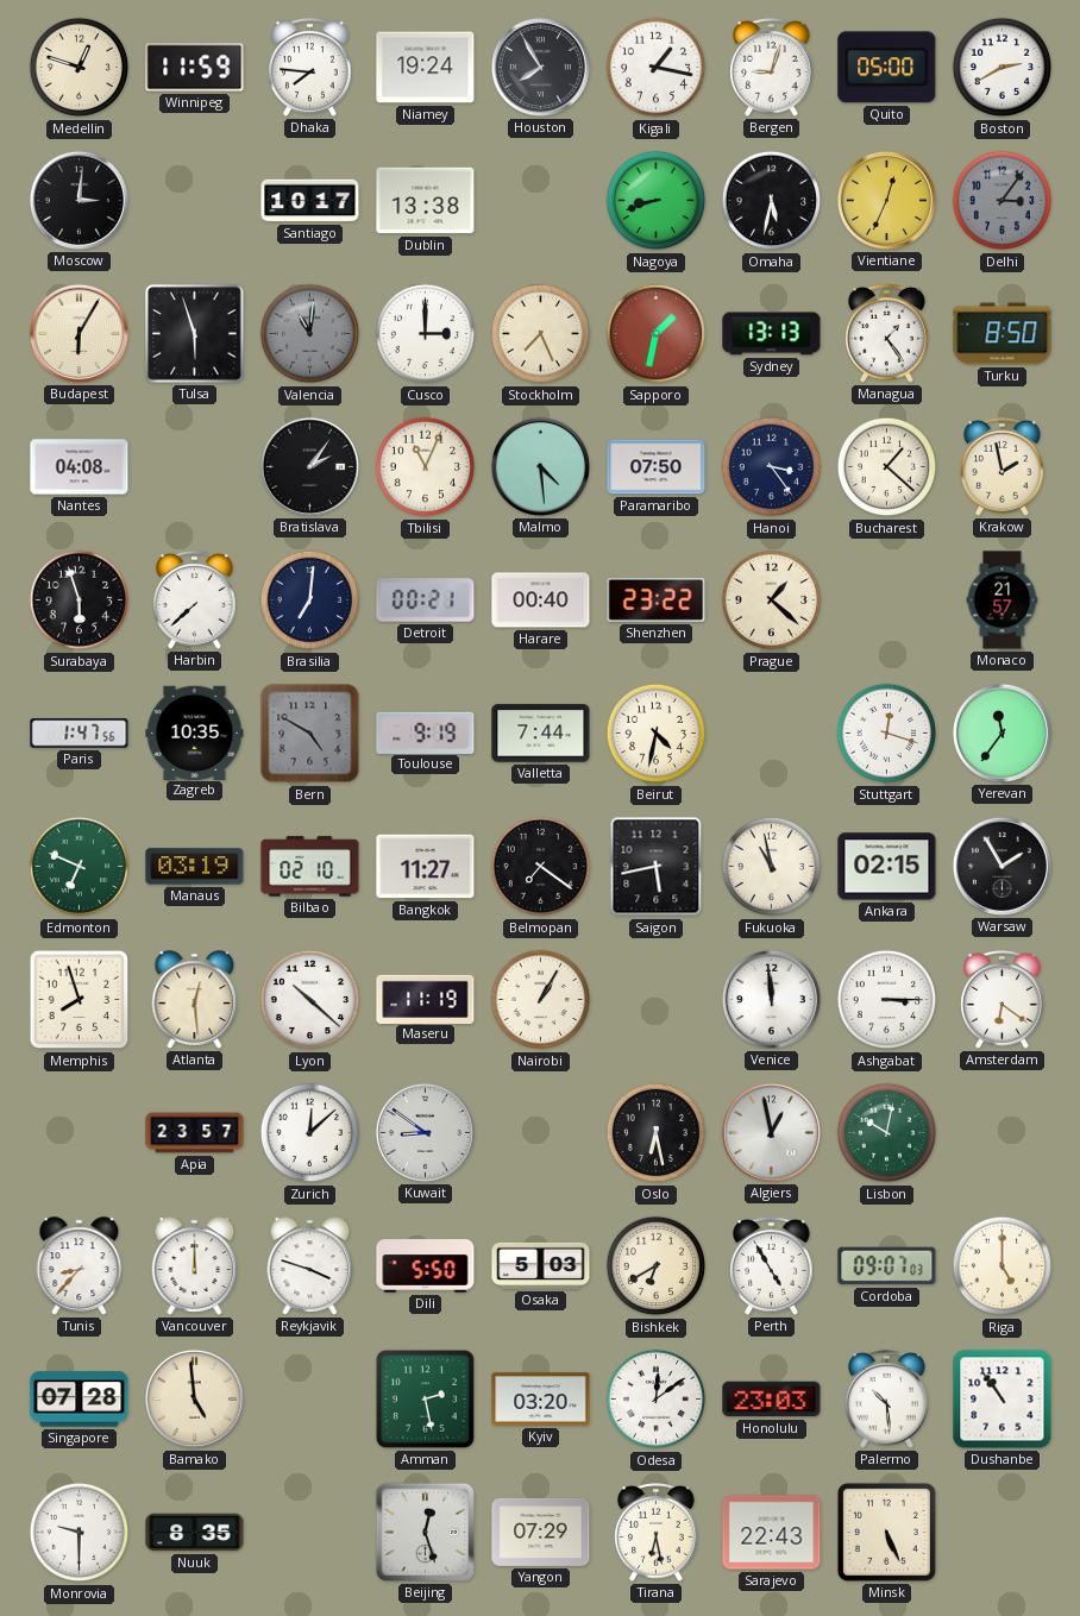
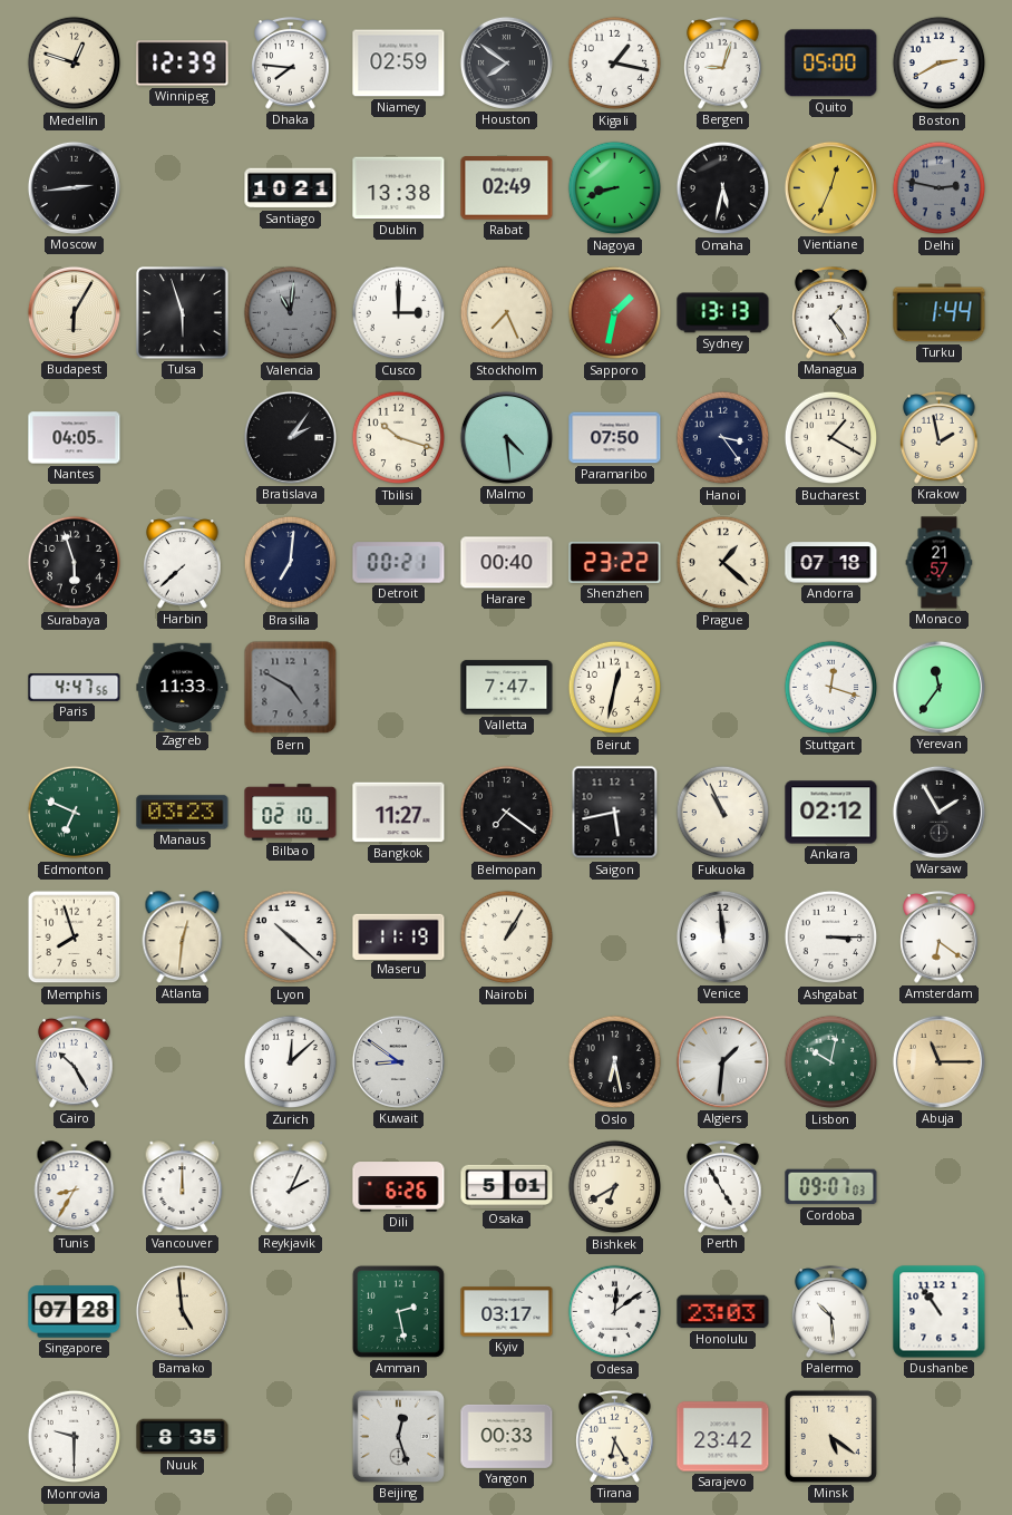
Winnipeg: 11:59 -> 12:39
Niamey: 19:24 -> 02:59
Houston: 7:55 -> 7:51
Moscow: 3:01 -> 2:44
Santiago: 10:17 -> 10:21
Rabat: none -> 02:49
Delhi: 3:06 -> 2:47
Turku: 8:50 -> 1:44
Nantes: 04:08 -> 04:05
Tbilisi: 11:04 -> 10:18
Bucharest: 1:22 -> 1:20
Andorra: none -> 07:18
Paris: 1:47 -> 4:47
Zagreb: 10:35 -> 11:33
Toulouse: 9:19 -> none
Valletta: 7:44 -> 7:47
Beirut: 4:32 -> 12:32
Manaus: 03:19 -> 03:23
Fukuoka: 10:58 -> 10:56
Ankara: 02:15 -> 02:12
Atlanta: 12:29 -> 12:31
Cairo: none -> 10:25
Apia: 23:57 -> none
Algiers: 12:58 -> 1:31
Abuja: none -> 11:15
Tunis: 8:37 -> 8:35
Reykjavik: 3:48 -> 2:04
Dili: 5:50 -> 6:26
Osaka: 5:03 -> 5:01
Riga: 5:00 -> none
Kyiv: 03:20 -> 03:17
Yangon: 07:29 -> 00:33
Tirana: 6:28 -> 6:25
Sarajevo: 22:43 -> 23:42
Minsk: 5:26 -> 5:21
